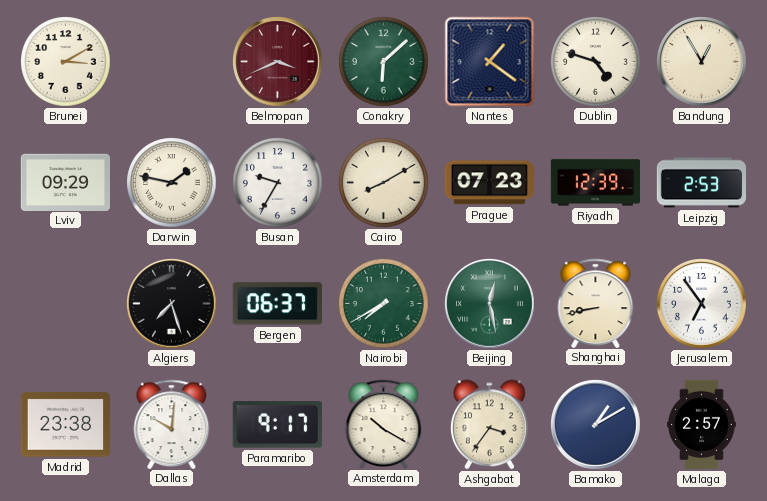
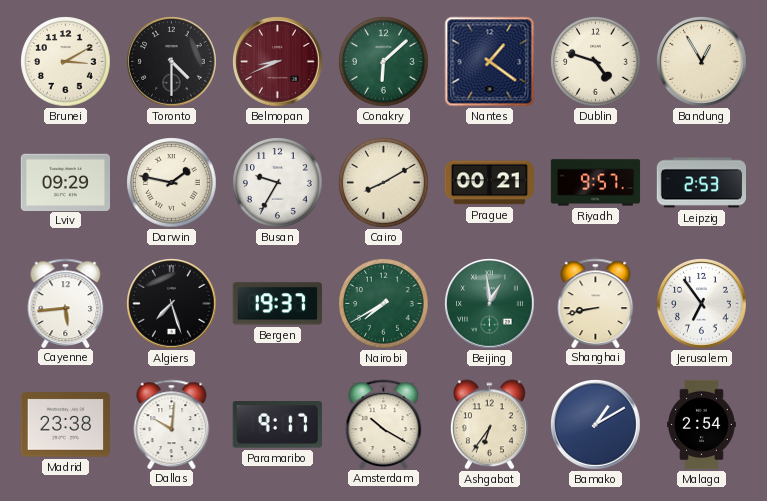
Toronto: none -> 4:30
Belmopan: 3:41 -> 8:41
Prague: 07:23 -> 00:21
Riyadh: 12:39 -> 9:57
Cayenne: none -> 5:44
Bergen: 06:37 -> 19:37
Beijing: 12:28 -> 12:59
Ashgabat: 3:36 -> 6:36
Malaga: 2:57 -> 2:54
